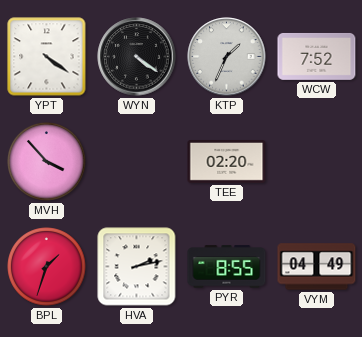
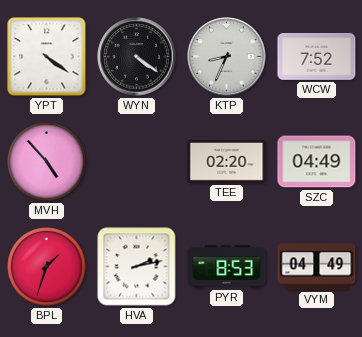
KTP: 1:34 -> 8:34
MVH: 3:53 -> 4:53
SZC: none -> 04:49
PYR: 8:55 -> 8:53
